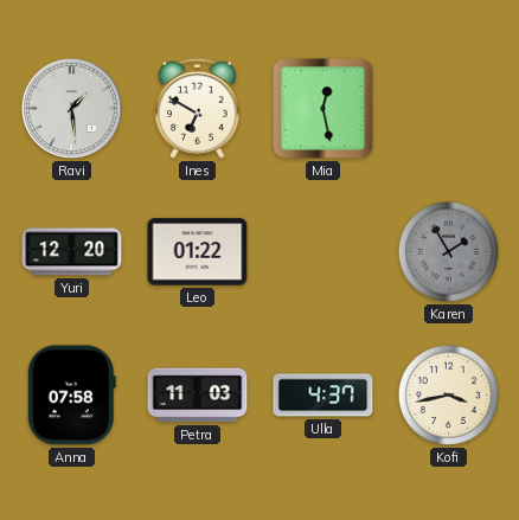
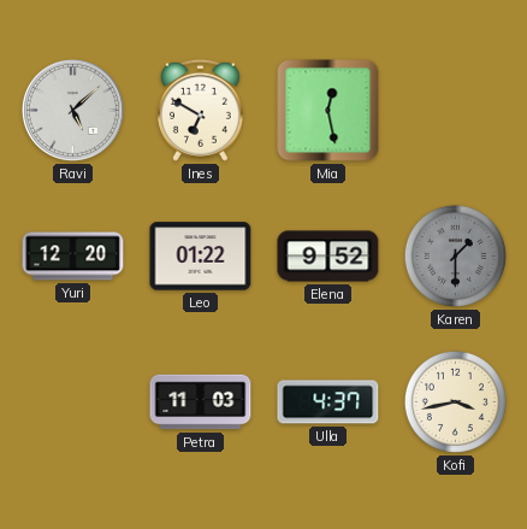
Ravi: 1:29 -> 5:08
Elena: none -> 9:52
Karen: 1:55 -> 1:30
Anna: 07:58 -> none
